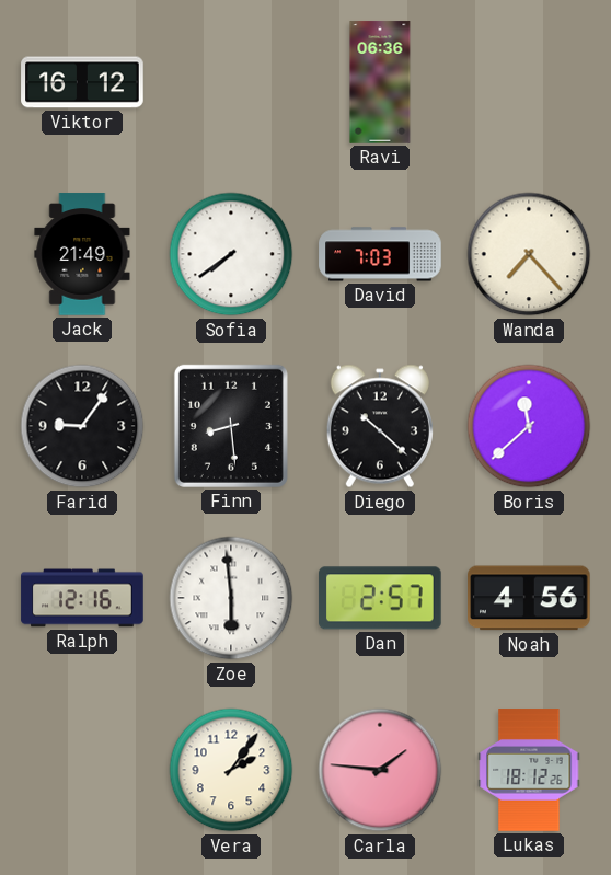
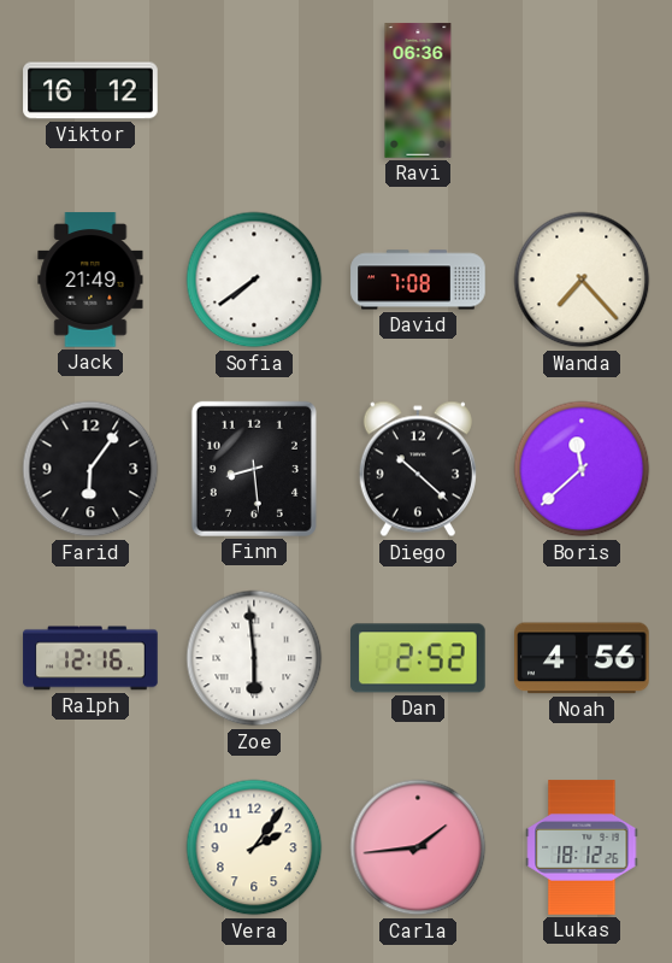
David: 7:03 -> 7:08
Farid: 9:06 -> 6:06
Dan: 2:57 -> 2:52
Carla: 1:46 -> 1:44
